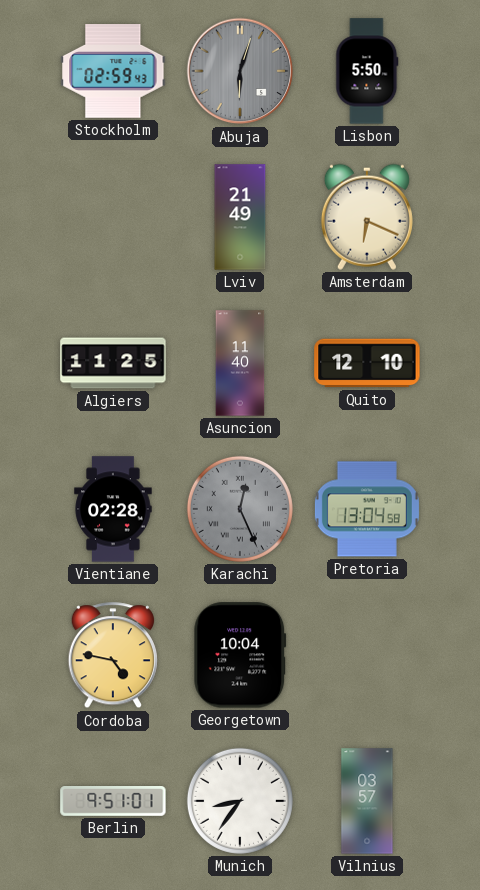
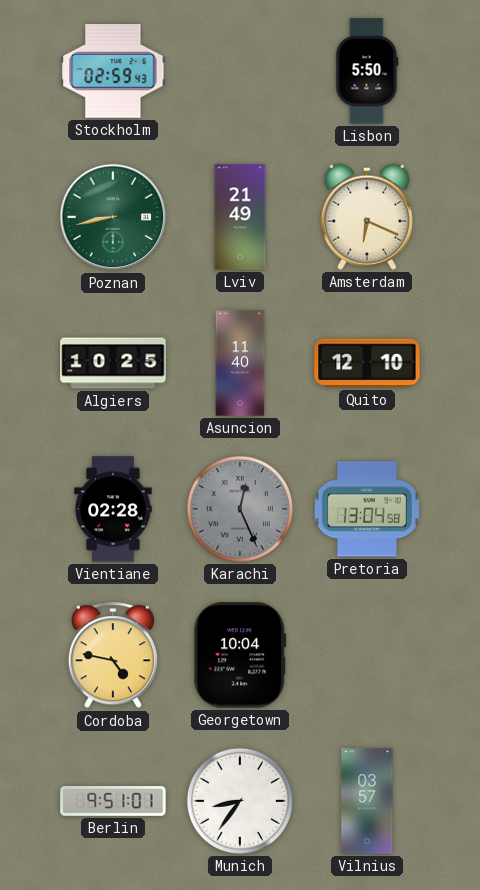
Abuja: 6:03 -> none
Poznan: none -> 8:43
Algiers: 11:25 -> 10:25
